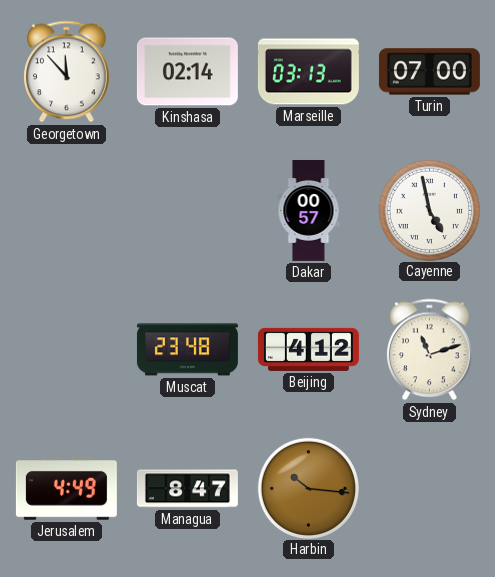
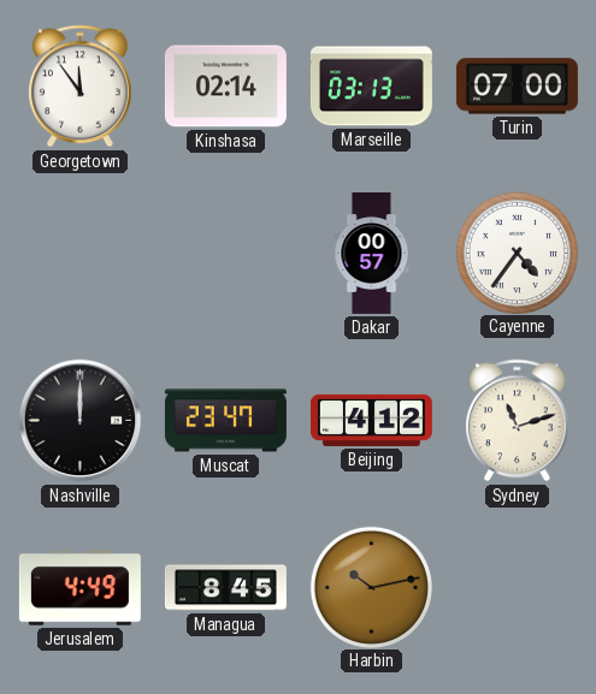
Georgetown: 11:53 -> 11:54
Cayenne: 4:58 -> 4:36
Nashville: none -> 12:00
Muscat: 23:48 -> 23:47
Managua: 8:47 -> 8:45
Harbin: 10:16 -> 10:13
